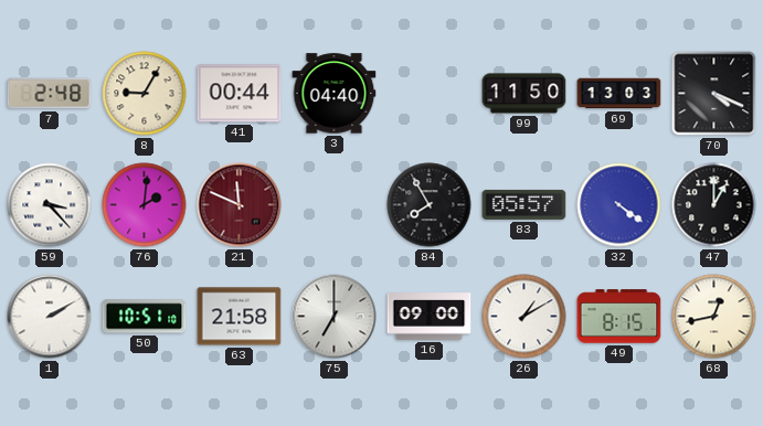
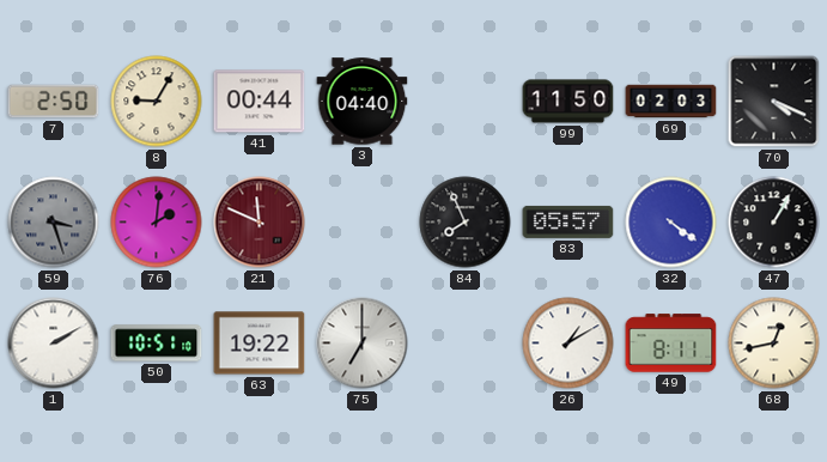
7: 2:48 -> 2:50
69: 13:03 -> 02:03
59: 3:23 -> 3:27
59 dial: white -> grey
84: 7:55 -> 7:56
47: 1:00 -> 1:05
63: 21:58 -> 19:22
16: 09:00 -> none
49: 8:15 -> 8:11
